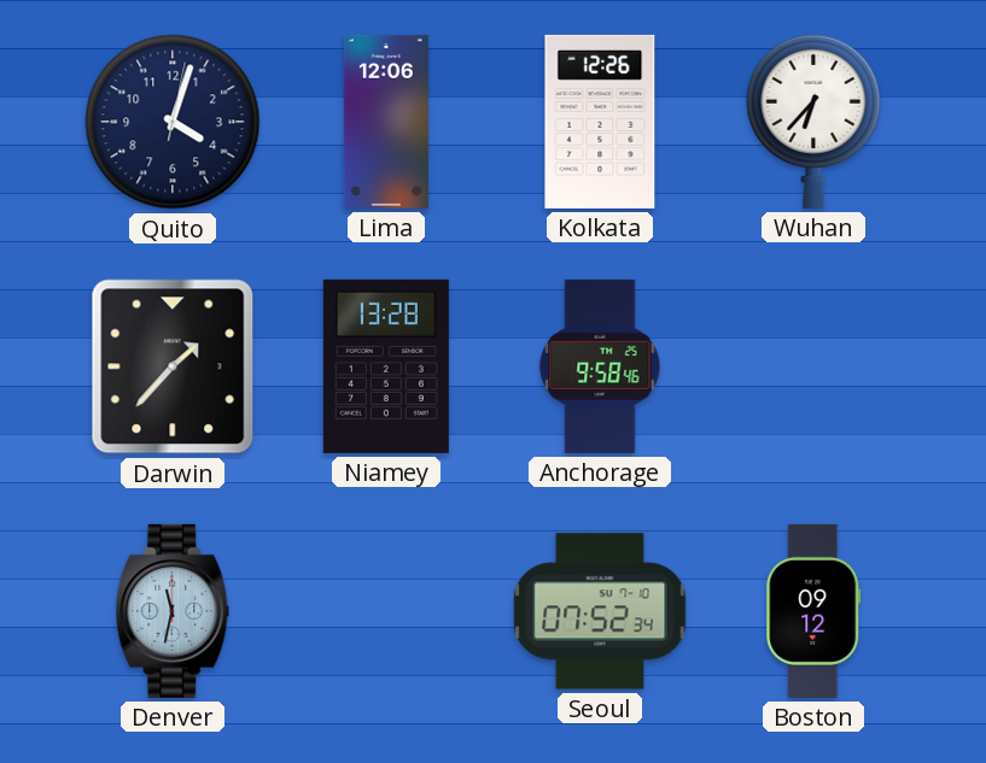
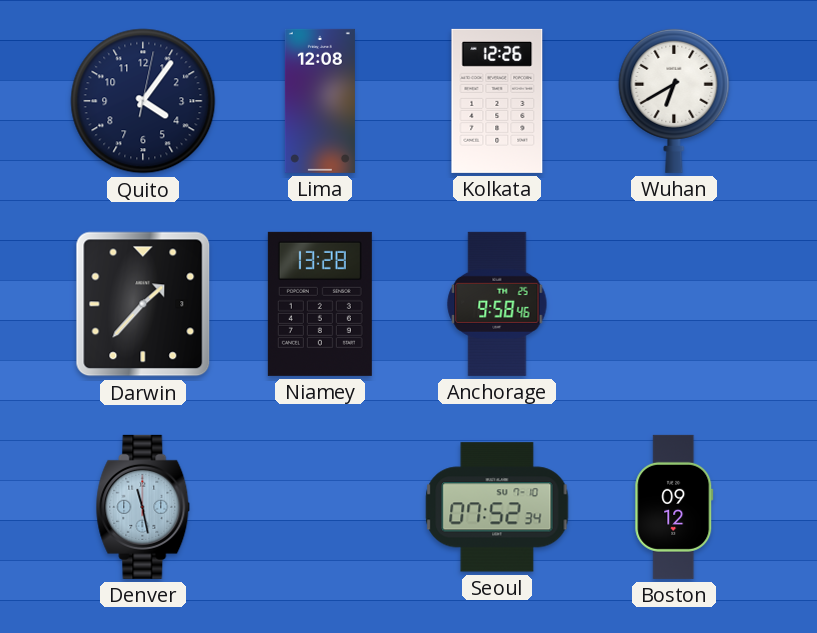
Quito: 4:03 -> 4:06
Lima: 12:06 -> 12:08
Wuhan: 6:37 -> 6:40
Denver: 11:32 -> 11:28
